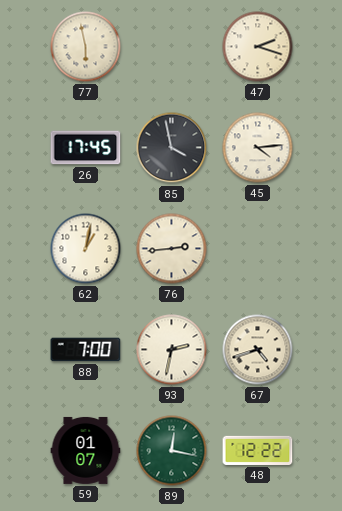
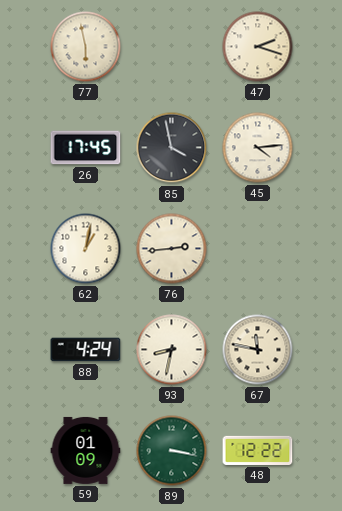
88: 7:00 -> 4:24
93: 2:32 -> 8:32
67: 4:42 -> 11:47
59: 01:07 -> 01:09
89: 12:17 -> 3:17
